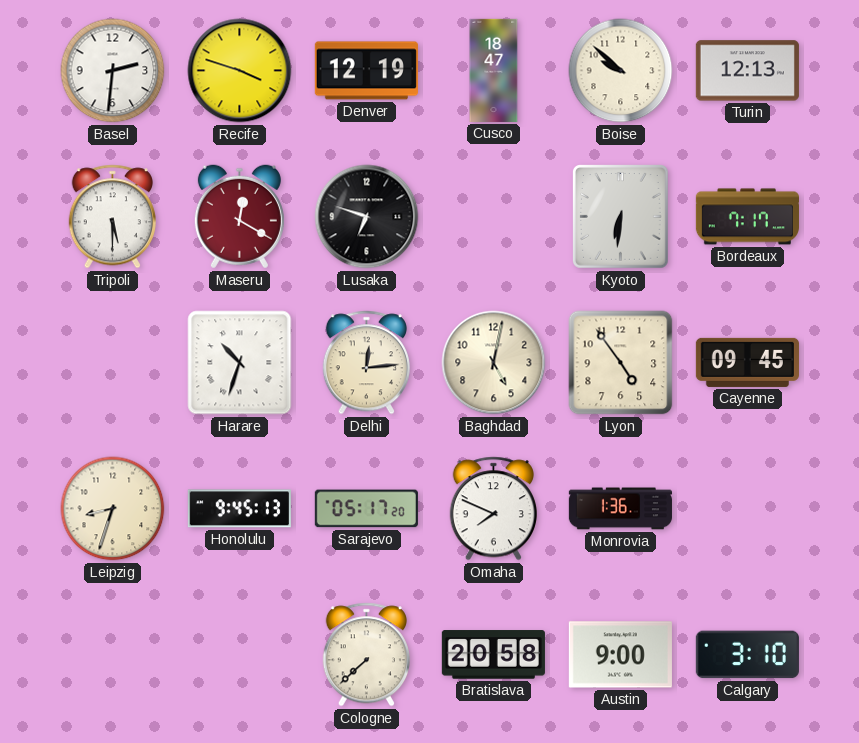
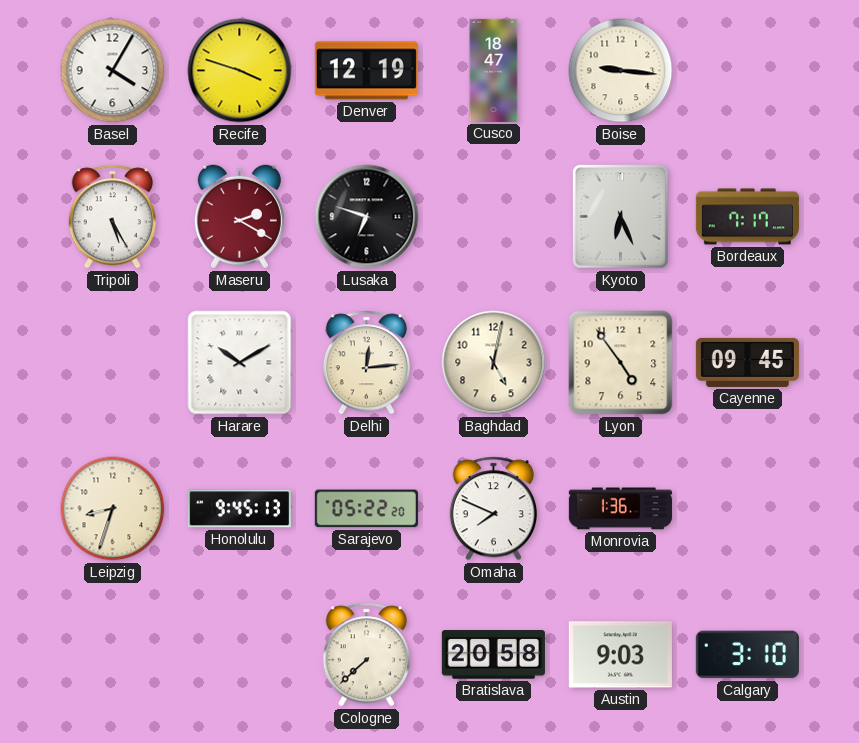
Basel: 2:31 -> 4:05
Boise: 9:52 -> 9:16
Turin: 12:13 -> none
Tripoli: 5:30 -> 5:25
Maseru: 12:20 -> 2:20
Kyoto: 6:31 -> 6:26
Harare: 10:33 -> 10:10
Sarajevo: 05:17 -> 05:22
Austin: 9:00 -> 9:03
